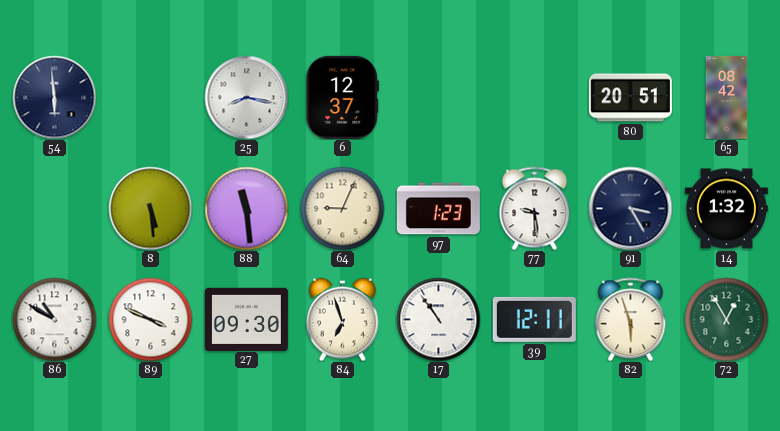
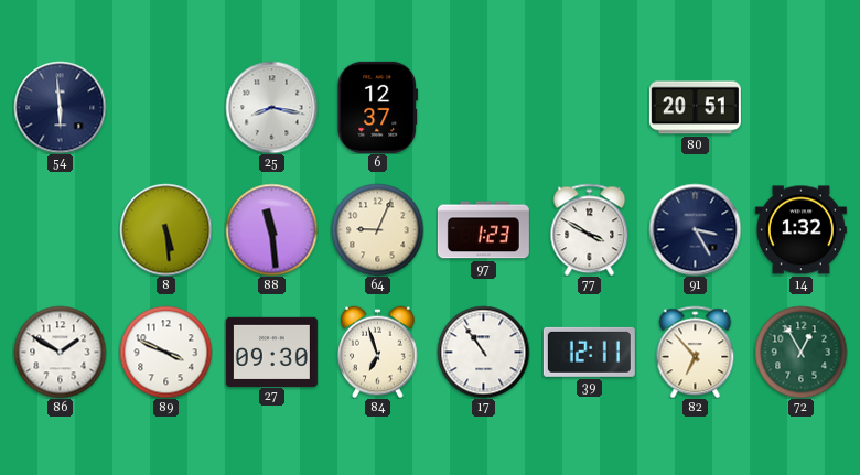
65: 08:42 -> none
77: 9:29 -> 3:50
86: 10:50 -> 1:50
82: 5:57 -> 6:53
